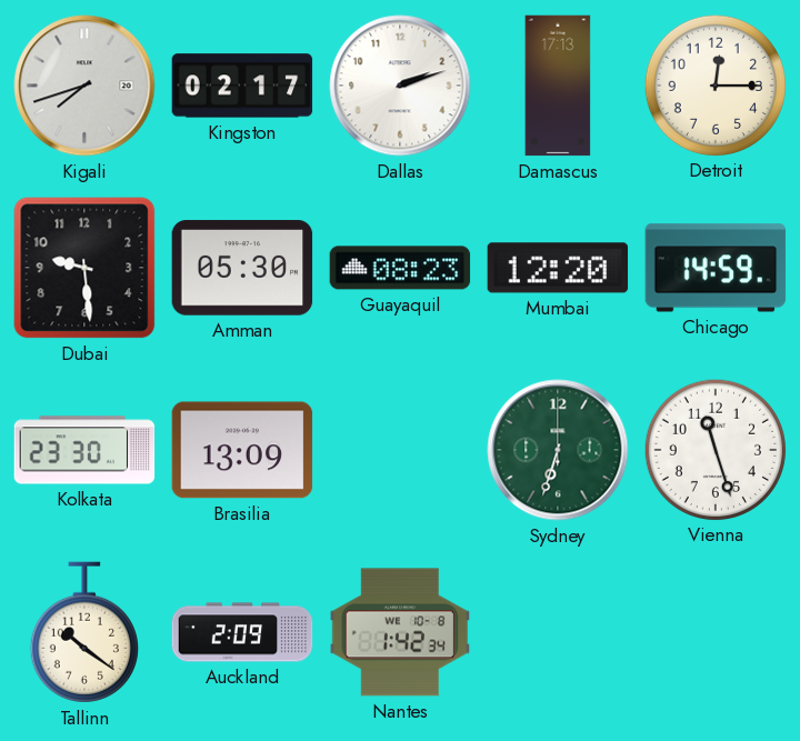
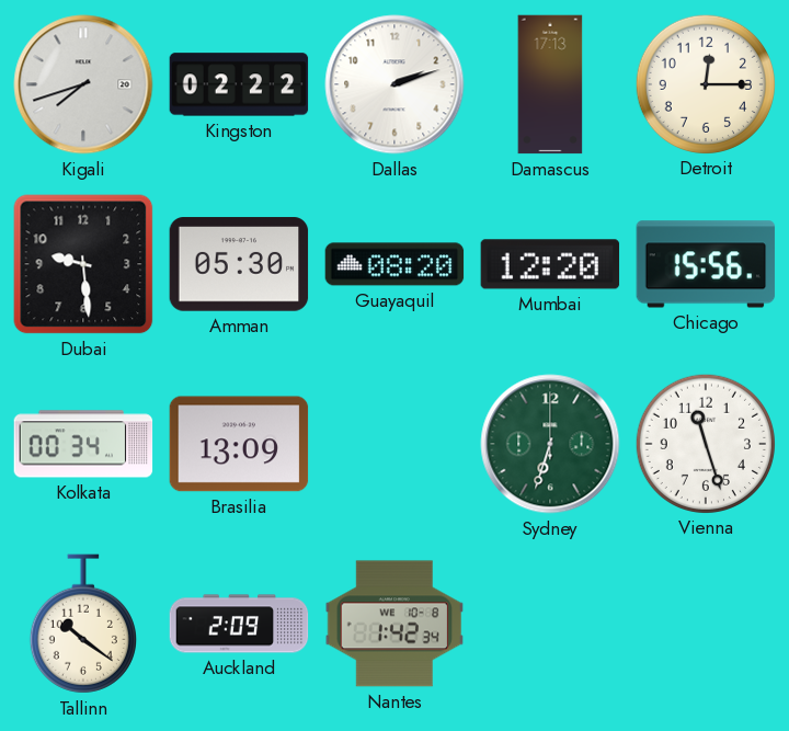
Kingston: 02:17 -> 02:22
Guayaquil: 08:23 -> 08:20
Chicago: 14:59 -> 15:56
Kolkata: 23:30 -> 00:34
